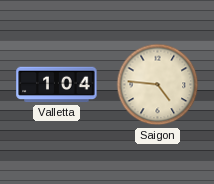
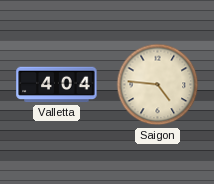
Valletta: 1:04 -> 4:04
